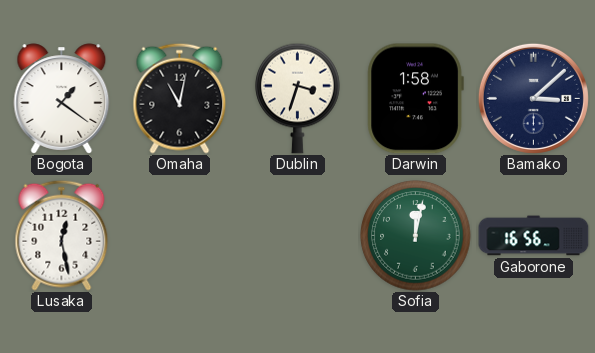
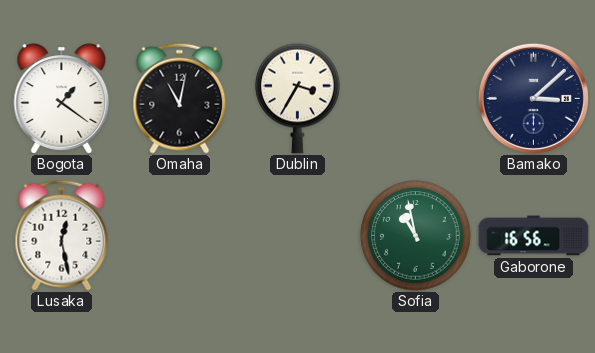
Dublin: 3:33 -> 3:35
Darwin: 1:58 -> none
Sofia: 12:02 -> 10:58
